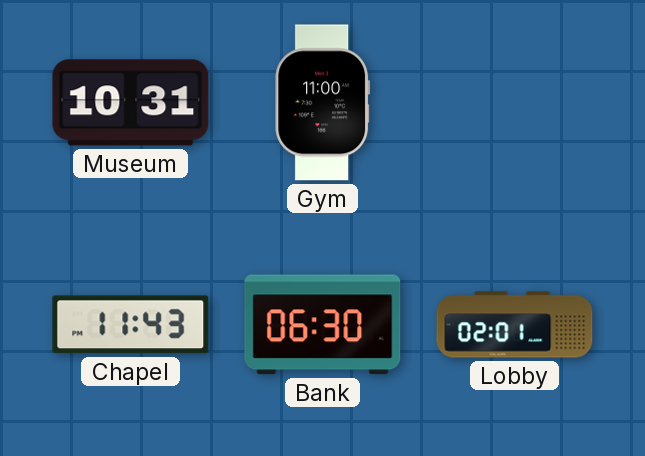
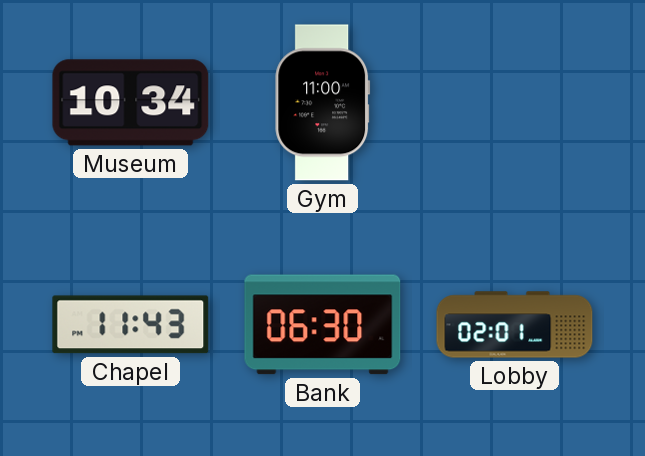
Museum: 10:31 -> 10:34
